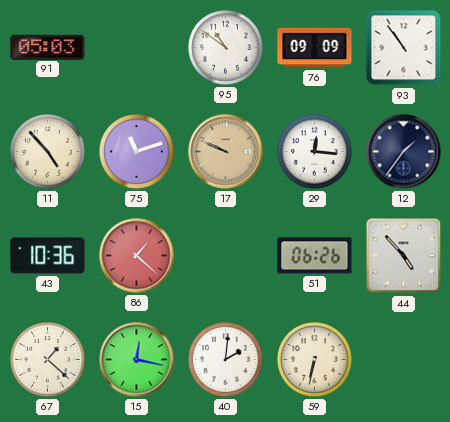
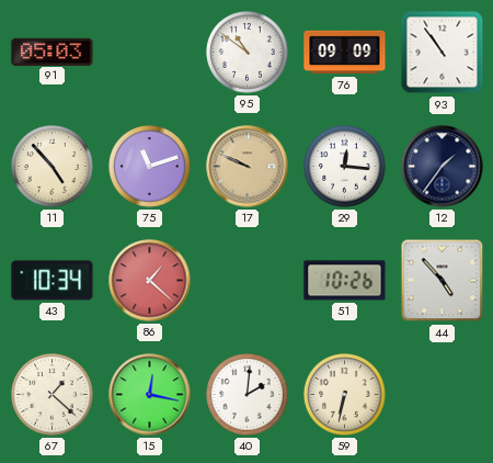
43: 10:36 -> 10:34
51: 06:26 -> 10:26
